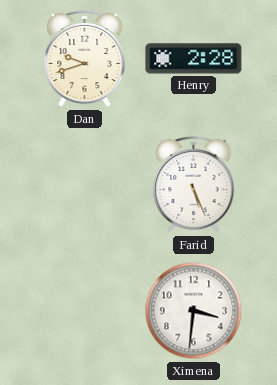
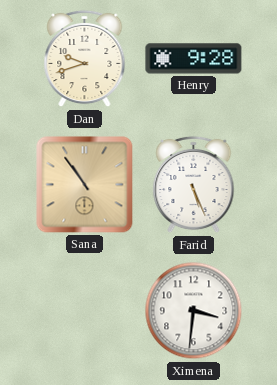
Henry: 2:28 -> 9:28
Sana: none -> 10:54
